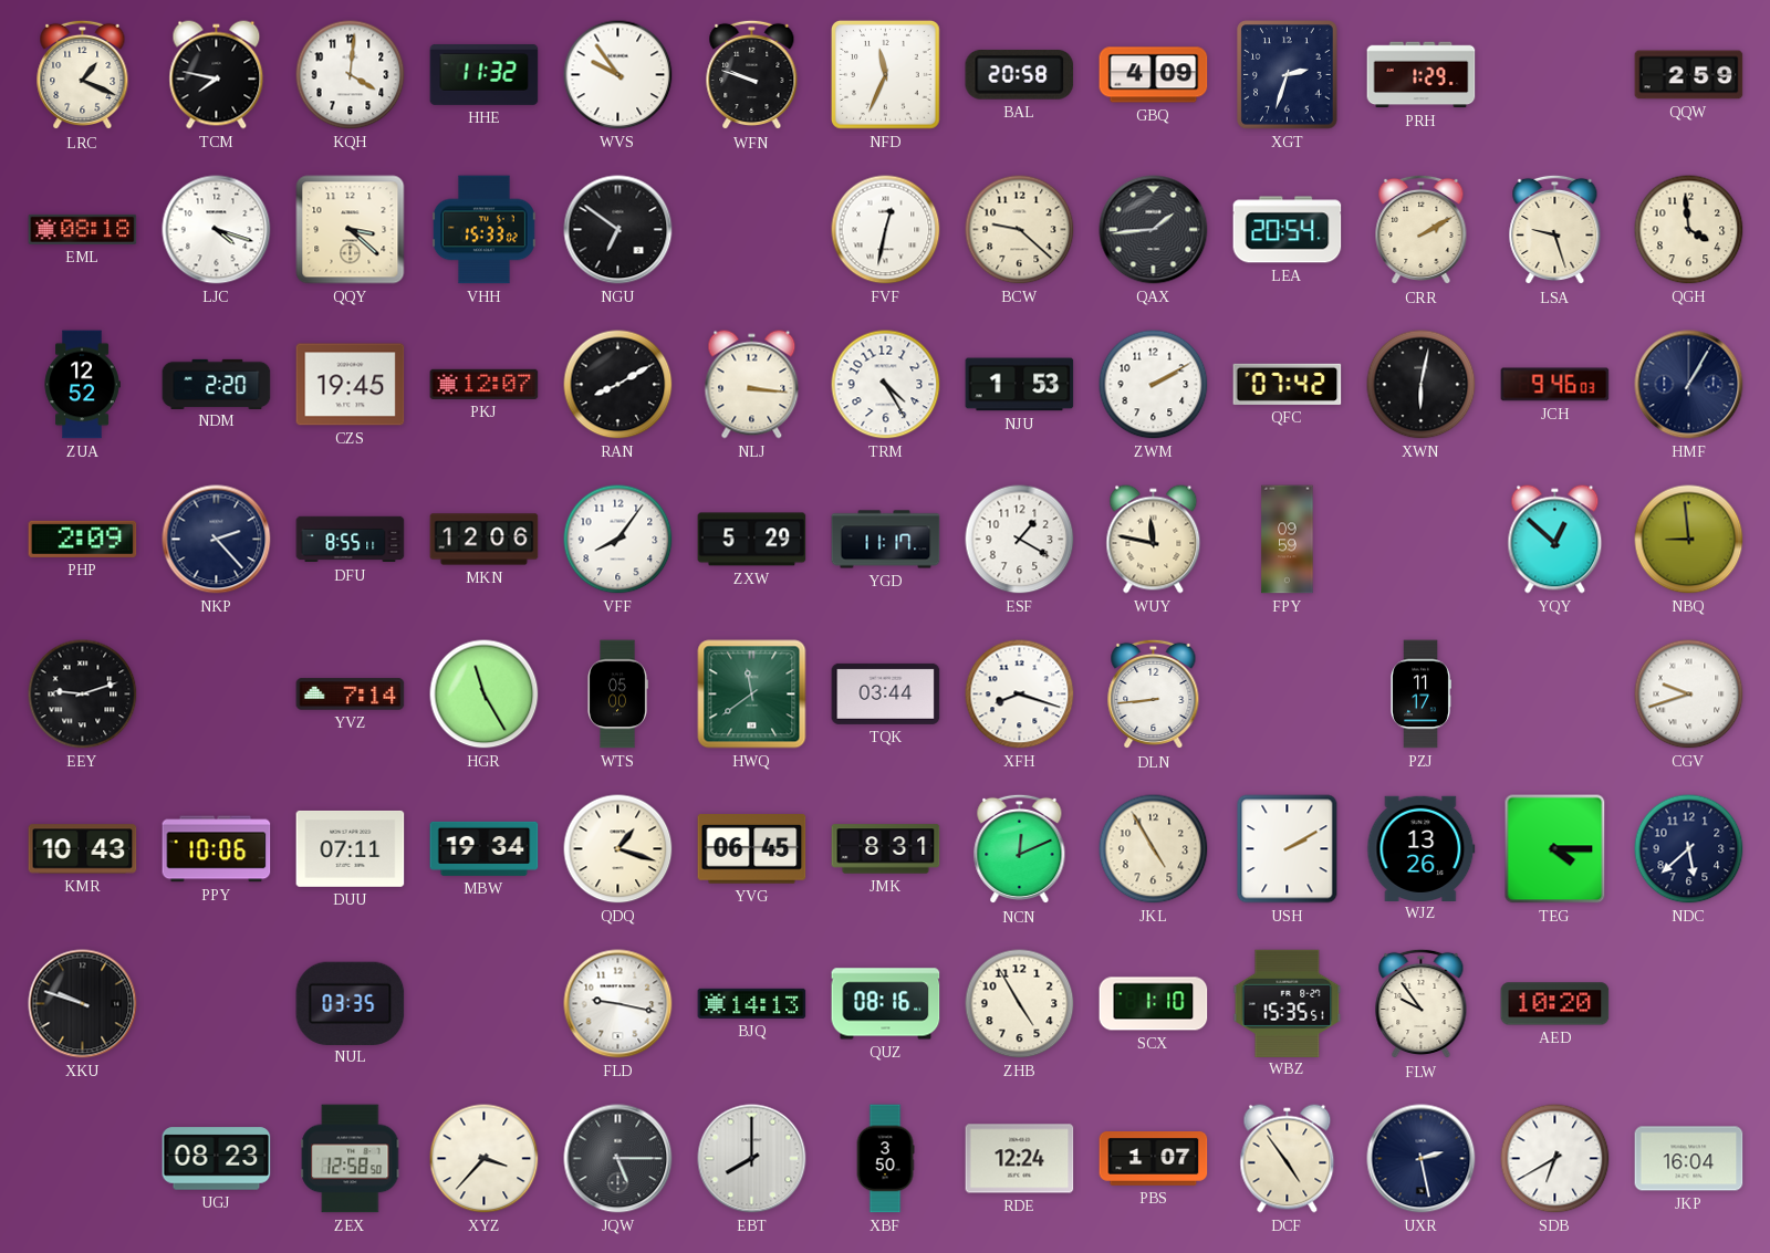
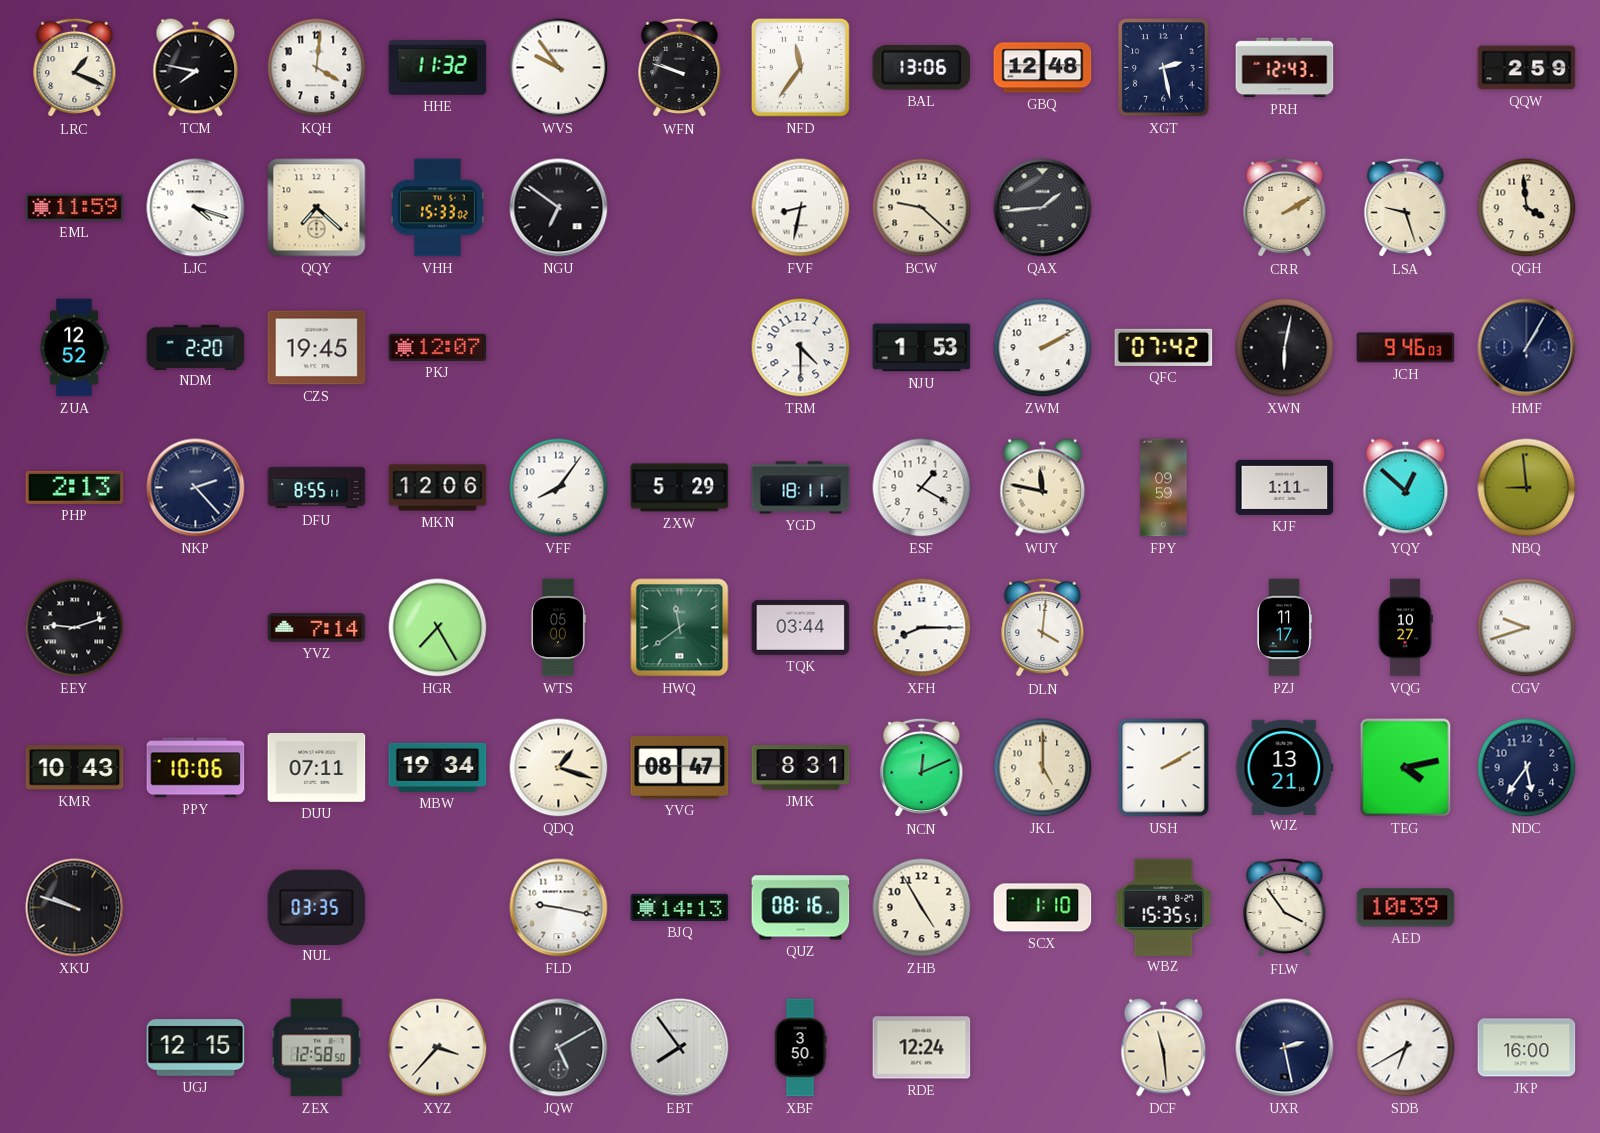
NFD: 11:34 -> 11:36
BAL: 20:58 -> 13:06
GBQ: 4:09 -> 12:48
XGT: 2:33 -> 2:28
PRH: 1:29 -> 12:43
EML: 08:18 -> 11:59
QQY: 3:22 -> 7:22
FVF: 12:32 -> 8:32
LEA: 20:54 -> none
RAN: 8:10 -> none
NLJ: 3:16 -> none
TRM: 4:25 -> 4:30
PHP: 2:09 -> 2:13
YGD: 11:17 -> 18:11
KJF: none -> 1:11
HGR: 11:25 -> 7:25
XFH: 8:18 -> 8:15
DLN: 8:44 -> 4:01
VQG: none -> 10:27
YVG: 06:45 -> 08:47
JKL: 4:55 -> 5:00
WJZ: 13:26 -> 13:21
TEG: 4:15 -> 4:13
NDC: 5:38 -> 5:36
FLW: 9:54 -> 3:54
AED: 10:20 -> 10:39
UGJ: 08:23 -> 12:15
JQW: 5:15 -> 5:10
EBT: 8:00 -> 7:54
PBS: 1:07 -> none
DCF: 4:54 -> 11:29
JKP: 16:04 -> 16:00
